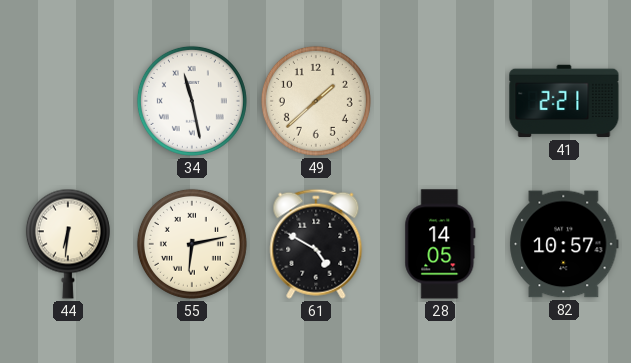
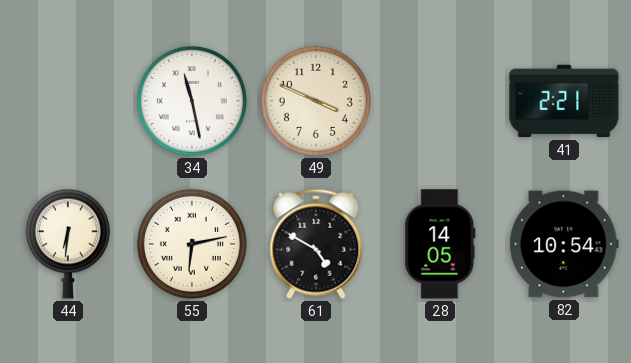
49: 1:38 -> 3:49
82: 10:57 -> 10:54
